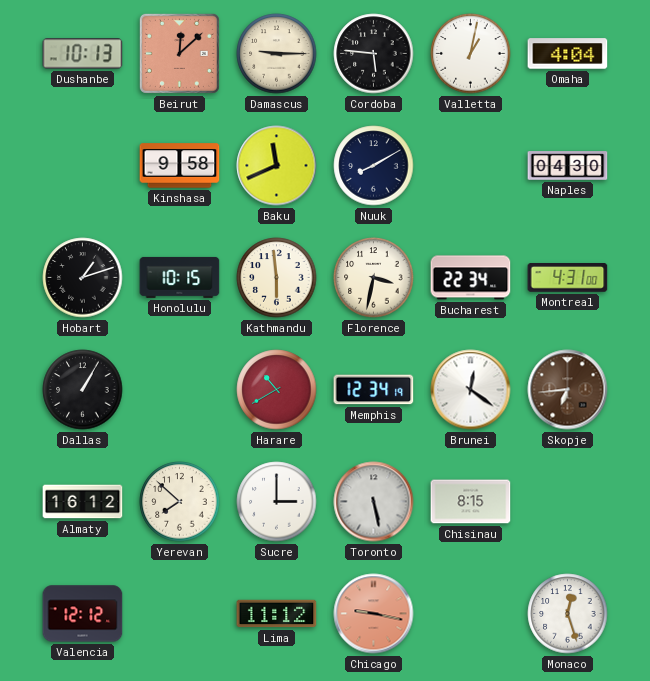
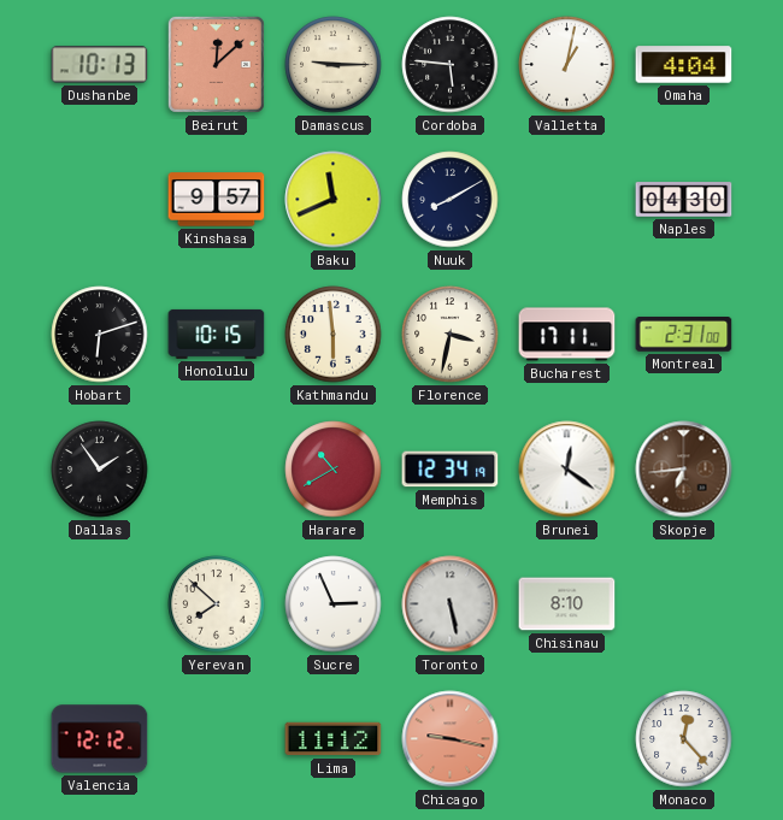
Kinshasa: 9:58 -> 9:57
Hobart: 1:12 -> 6:12
Bucharest: 22:34 -> 17:11
Montreal: 4:31 -> 2:31
Dallas: 1:05 -> 1:54
Almaty: 16:12 -> none
Sucre: 3:00 -> 2:56
Chisinau: 8:15 -> 8:10
Monaco: 12:27 -> 12:23
